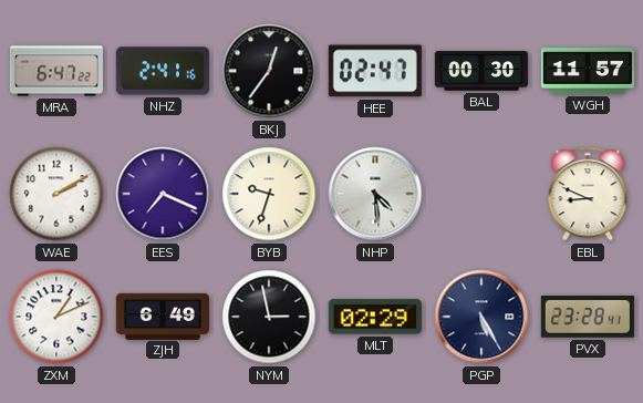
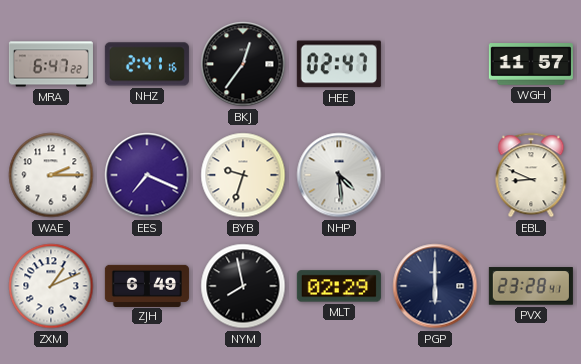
BAL: 00:30 -> none
WAE: 2:10 -> 2:15
NYM: 2:58 -> 7:58
PGP: 5:25 -> 6:00
